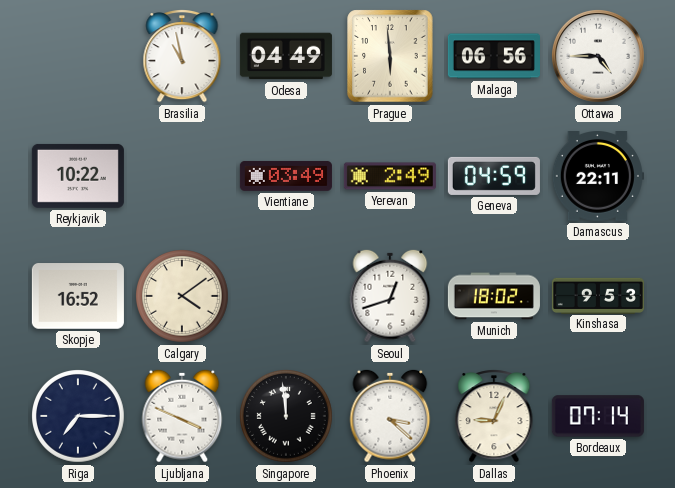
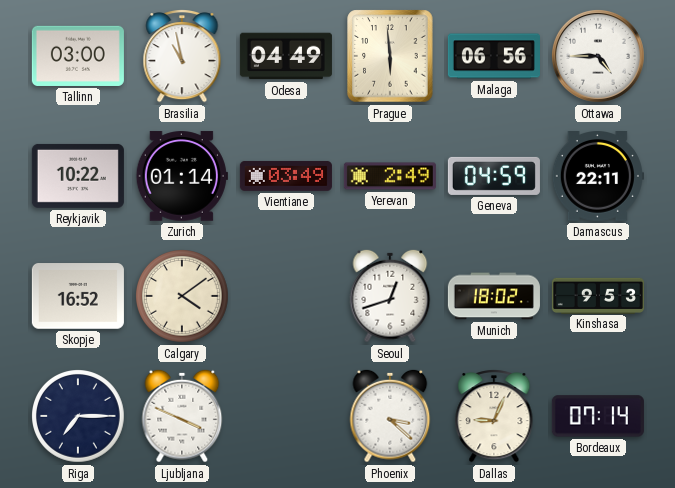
Tallinn: none -> 03:00
Zurich: none -> 01:14
Singapore: 11:59 -> none
